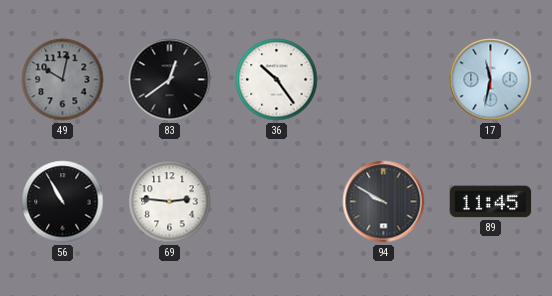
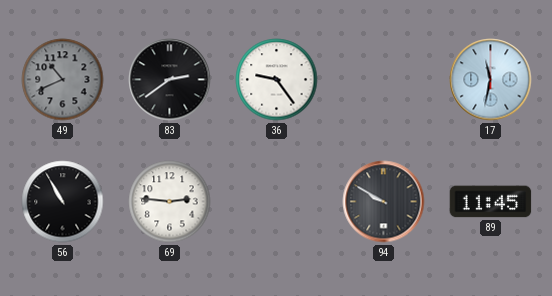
49: 10:02 -> 10:41
83: 12:39 -> 2:39
36: 10:24 -> 9:24
